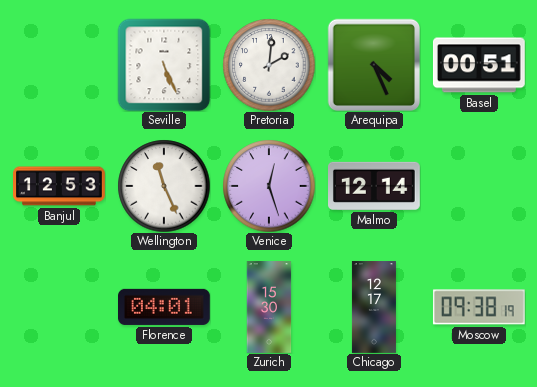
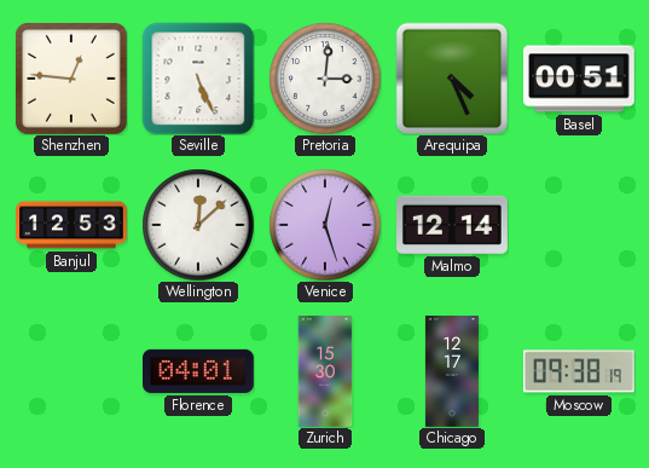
Shenzhen: none -> 12:46
Pretoria: 2:01 -> 3:01
Wellington: 11:26 -> 12:08
